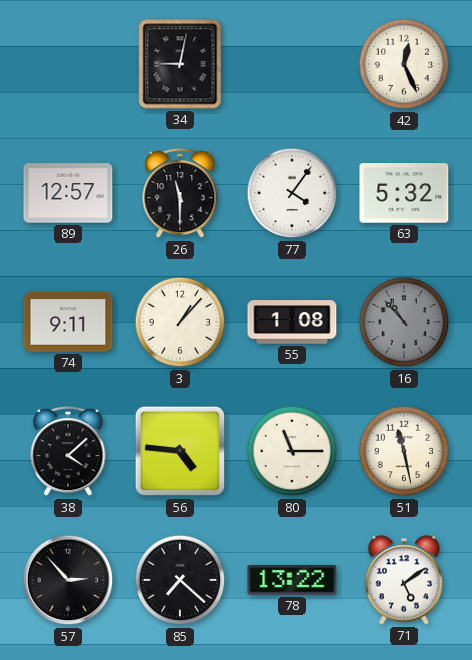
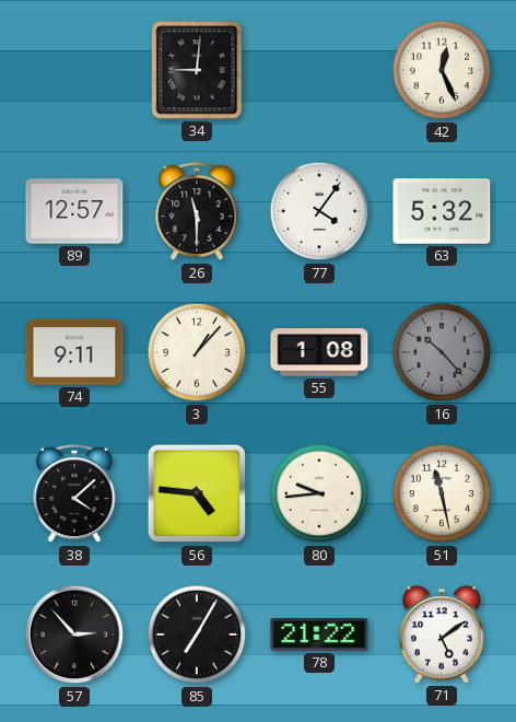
34: 9:02 -> 9:01
16: 10:53 -> 10:23
80: 11:15 -> 9:44
85: 7:22 -> 7:05
78: 13:22 -> 21:22
